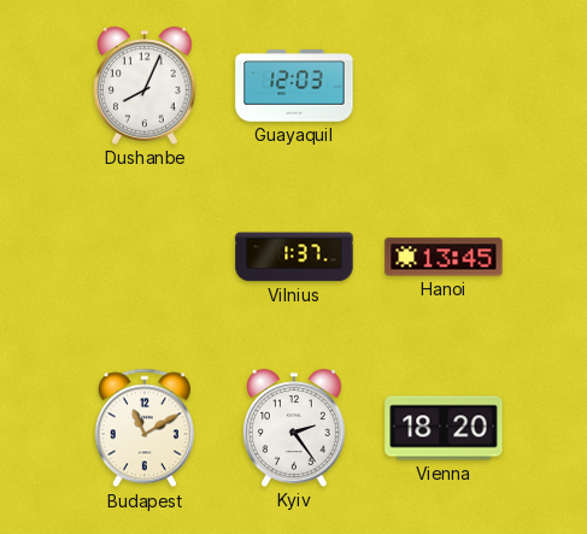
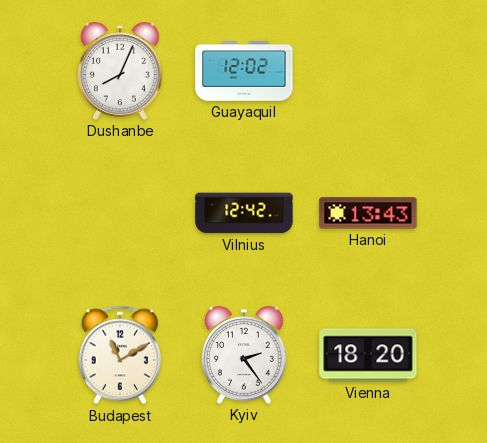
Guayaquil: 12:03 -> 12:02
Vilnius: 1:37 -> 12:42
Hanoi: 13:45 -> 13:43
